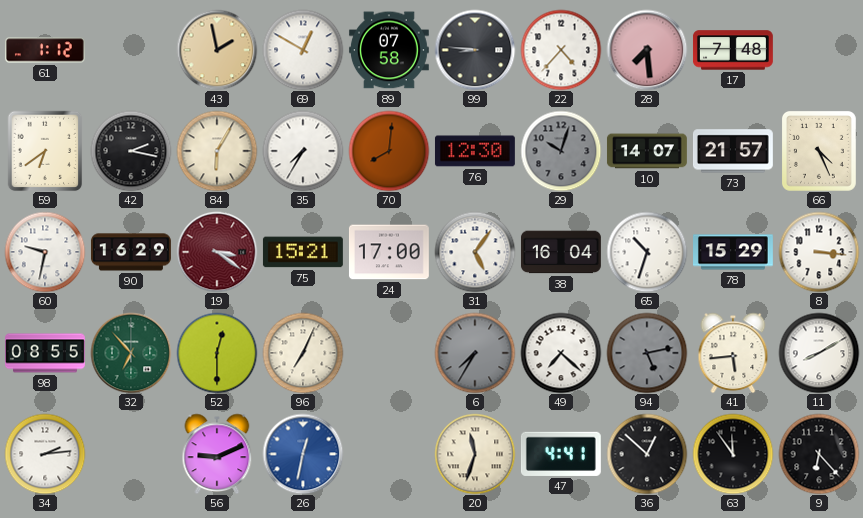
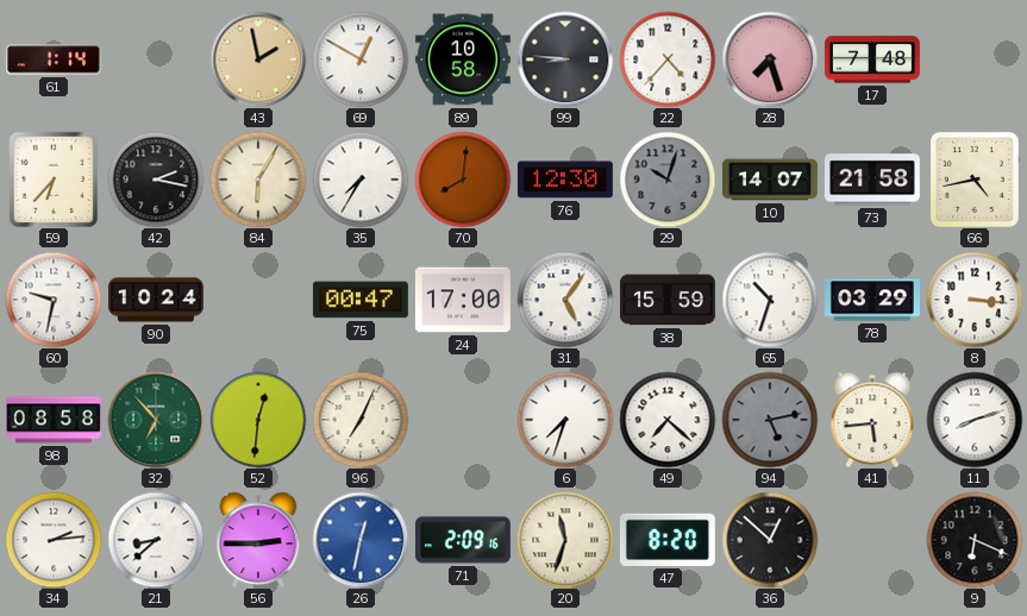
61: 1:12 -> 1:14
89: 07:58 -> 10:58
28: 7:29 -> 7:27
59: 6:39 -> 6:37
73: 21:57 -> 21:58
66: 4:26 -> 4:43
90: 16:29 -> 10:24
19: 3:21 -> none
75: 15:21 -> 00:47
38: 16:04 -> 15:59
78: 15:29 -> 03:29
98: 08:55 -> 08:58
52: 12:30 -> 12:31
6: 7:35 -> 7:33
6 dial: grey -> white
11: 8:10 -> 8:12
21: none -> 8:38
56: 9:11 -> 2:45
71: none -> 2:09
47: 4:41 -> 8:20
63: 11:54 -> none
9: 6:23 -> 6:19
